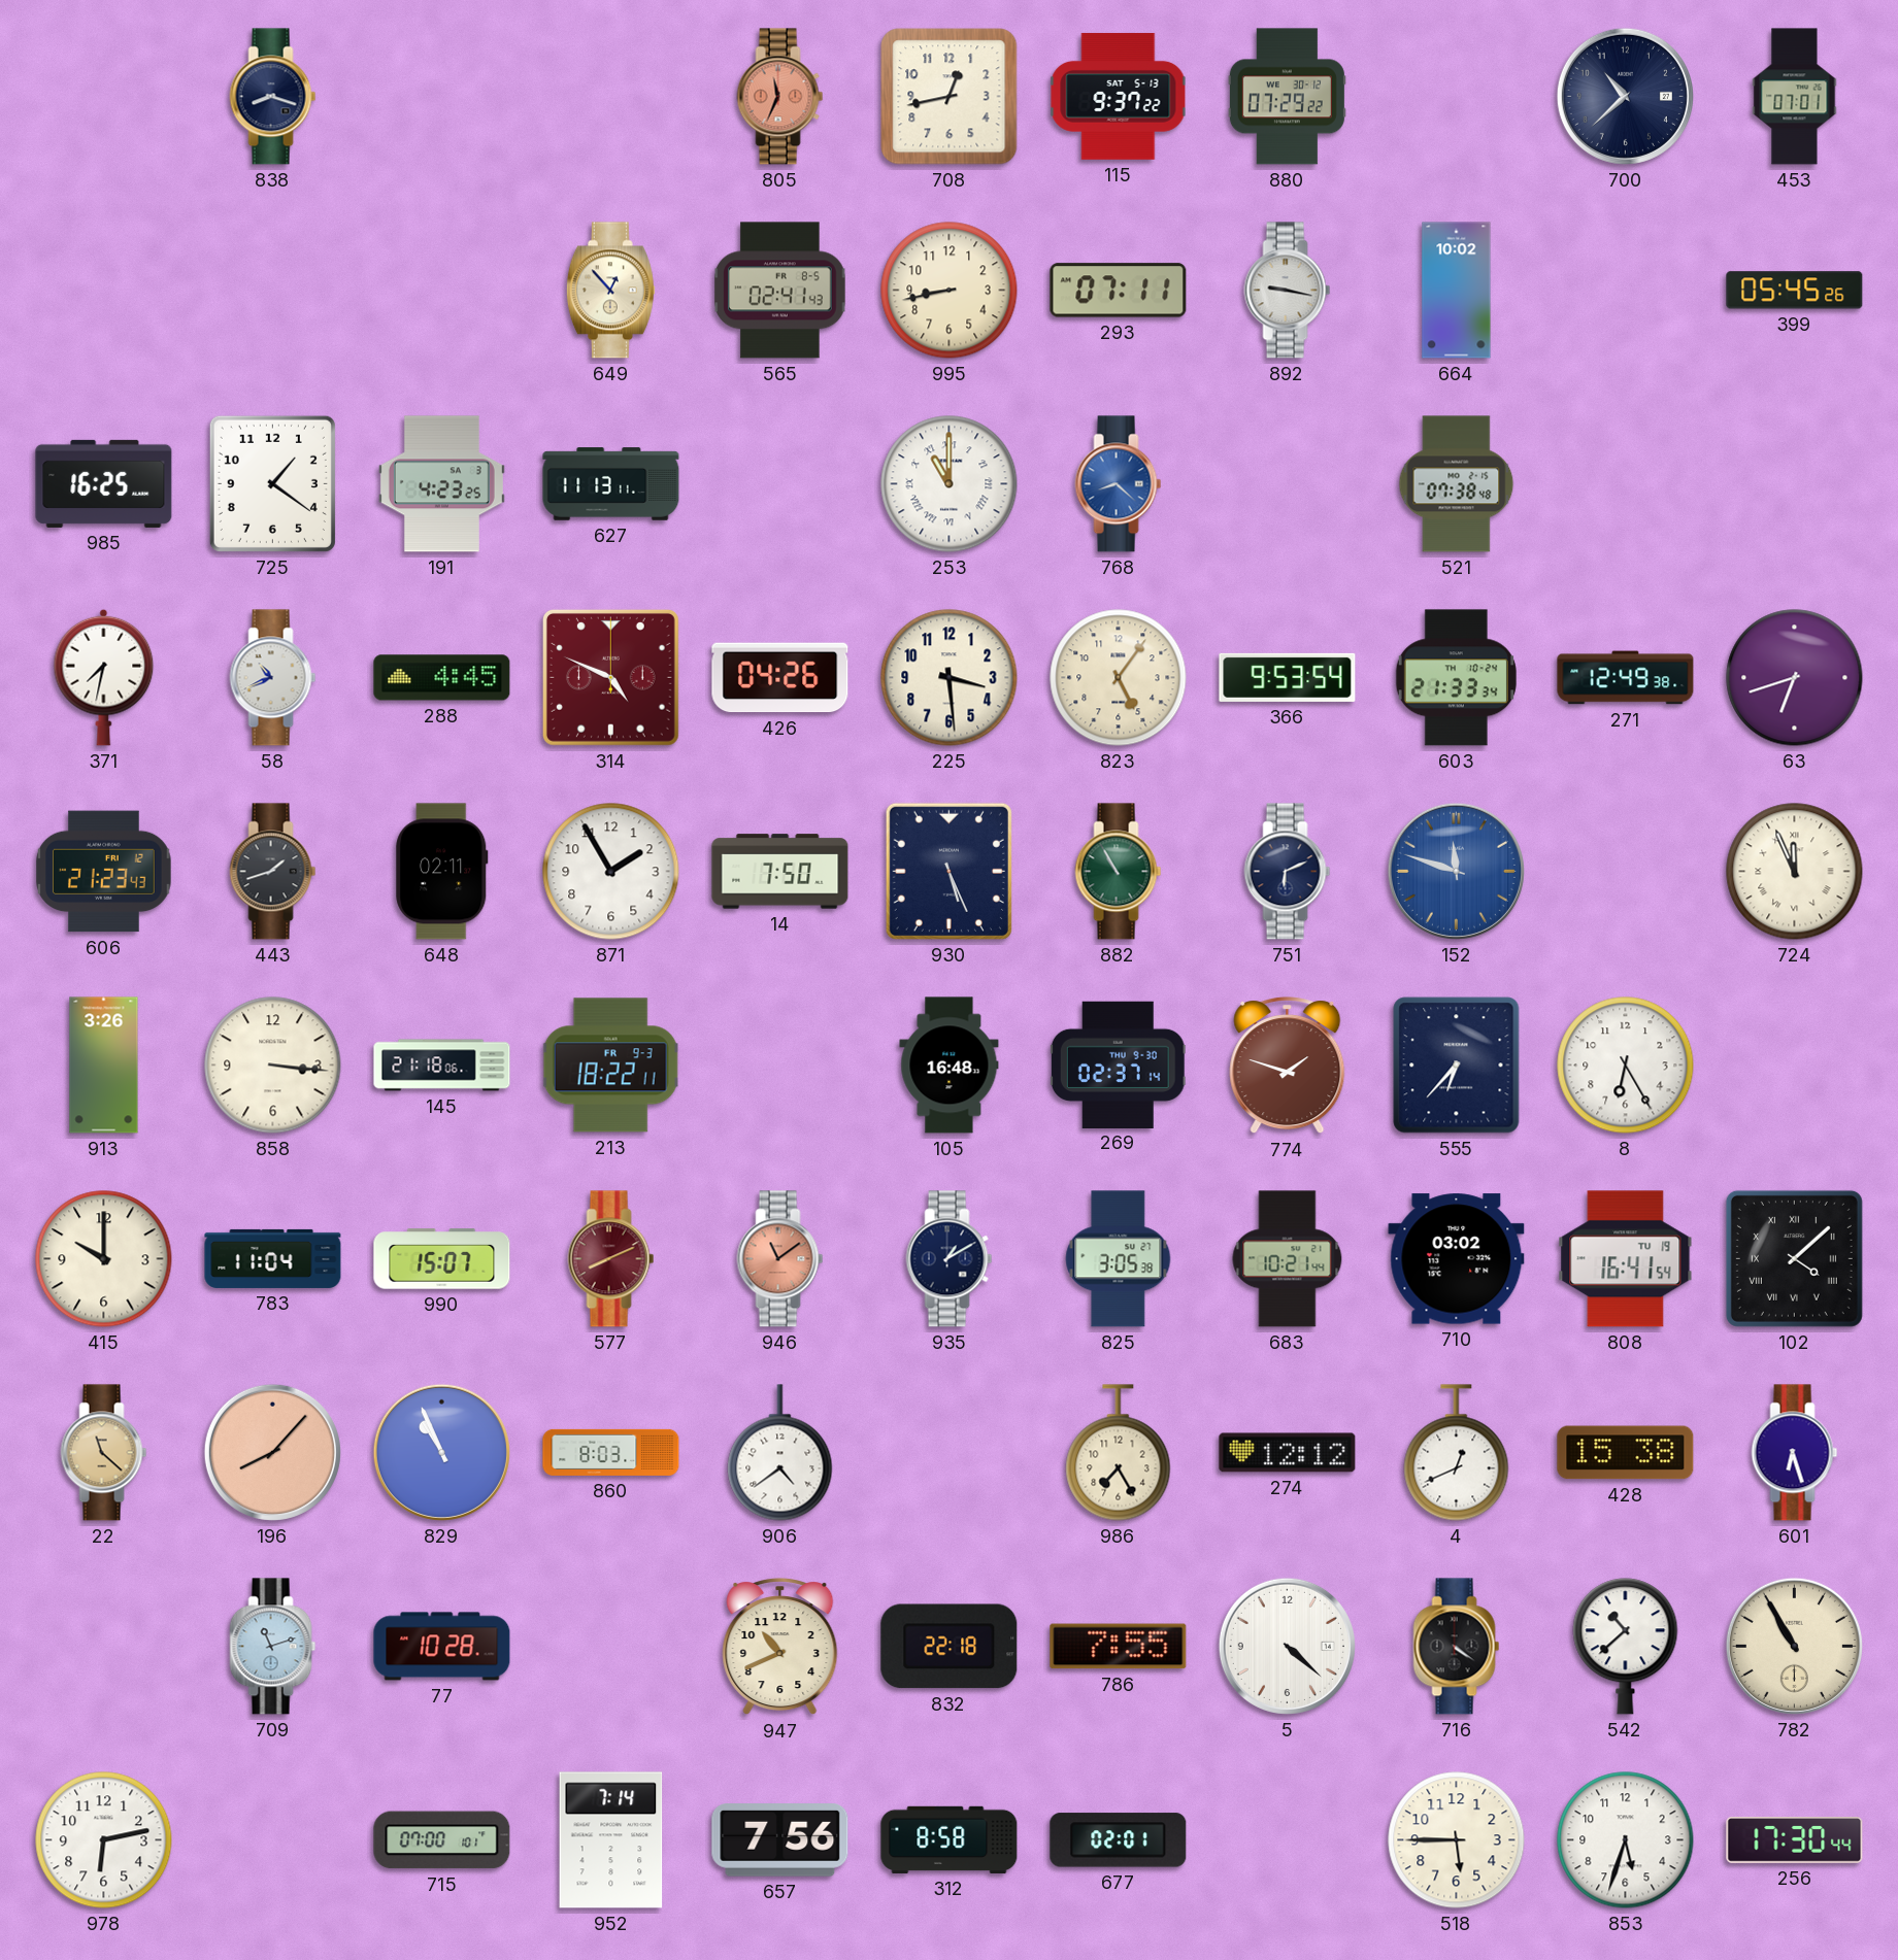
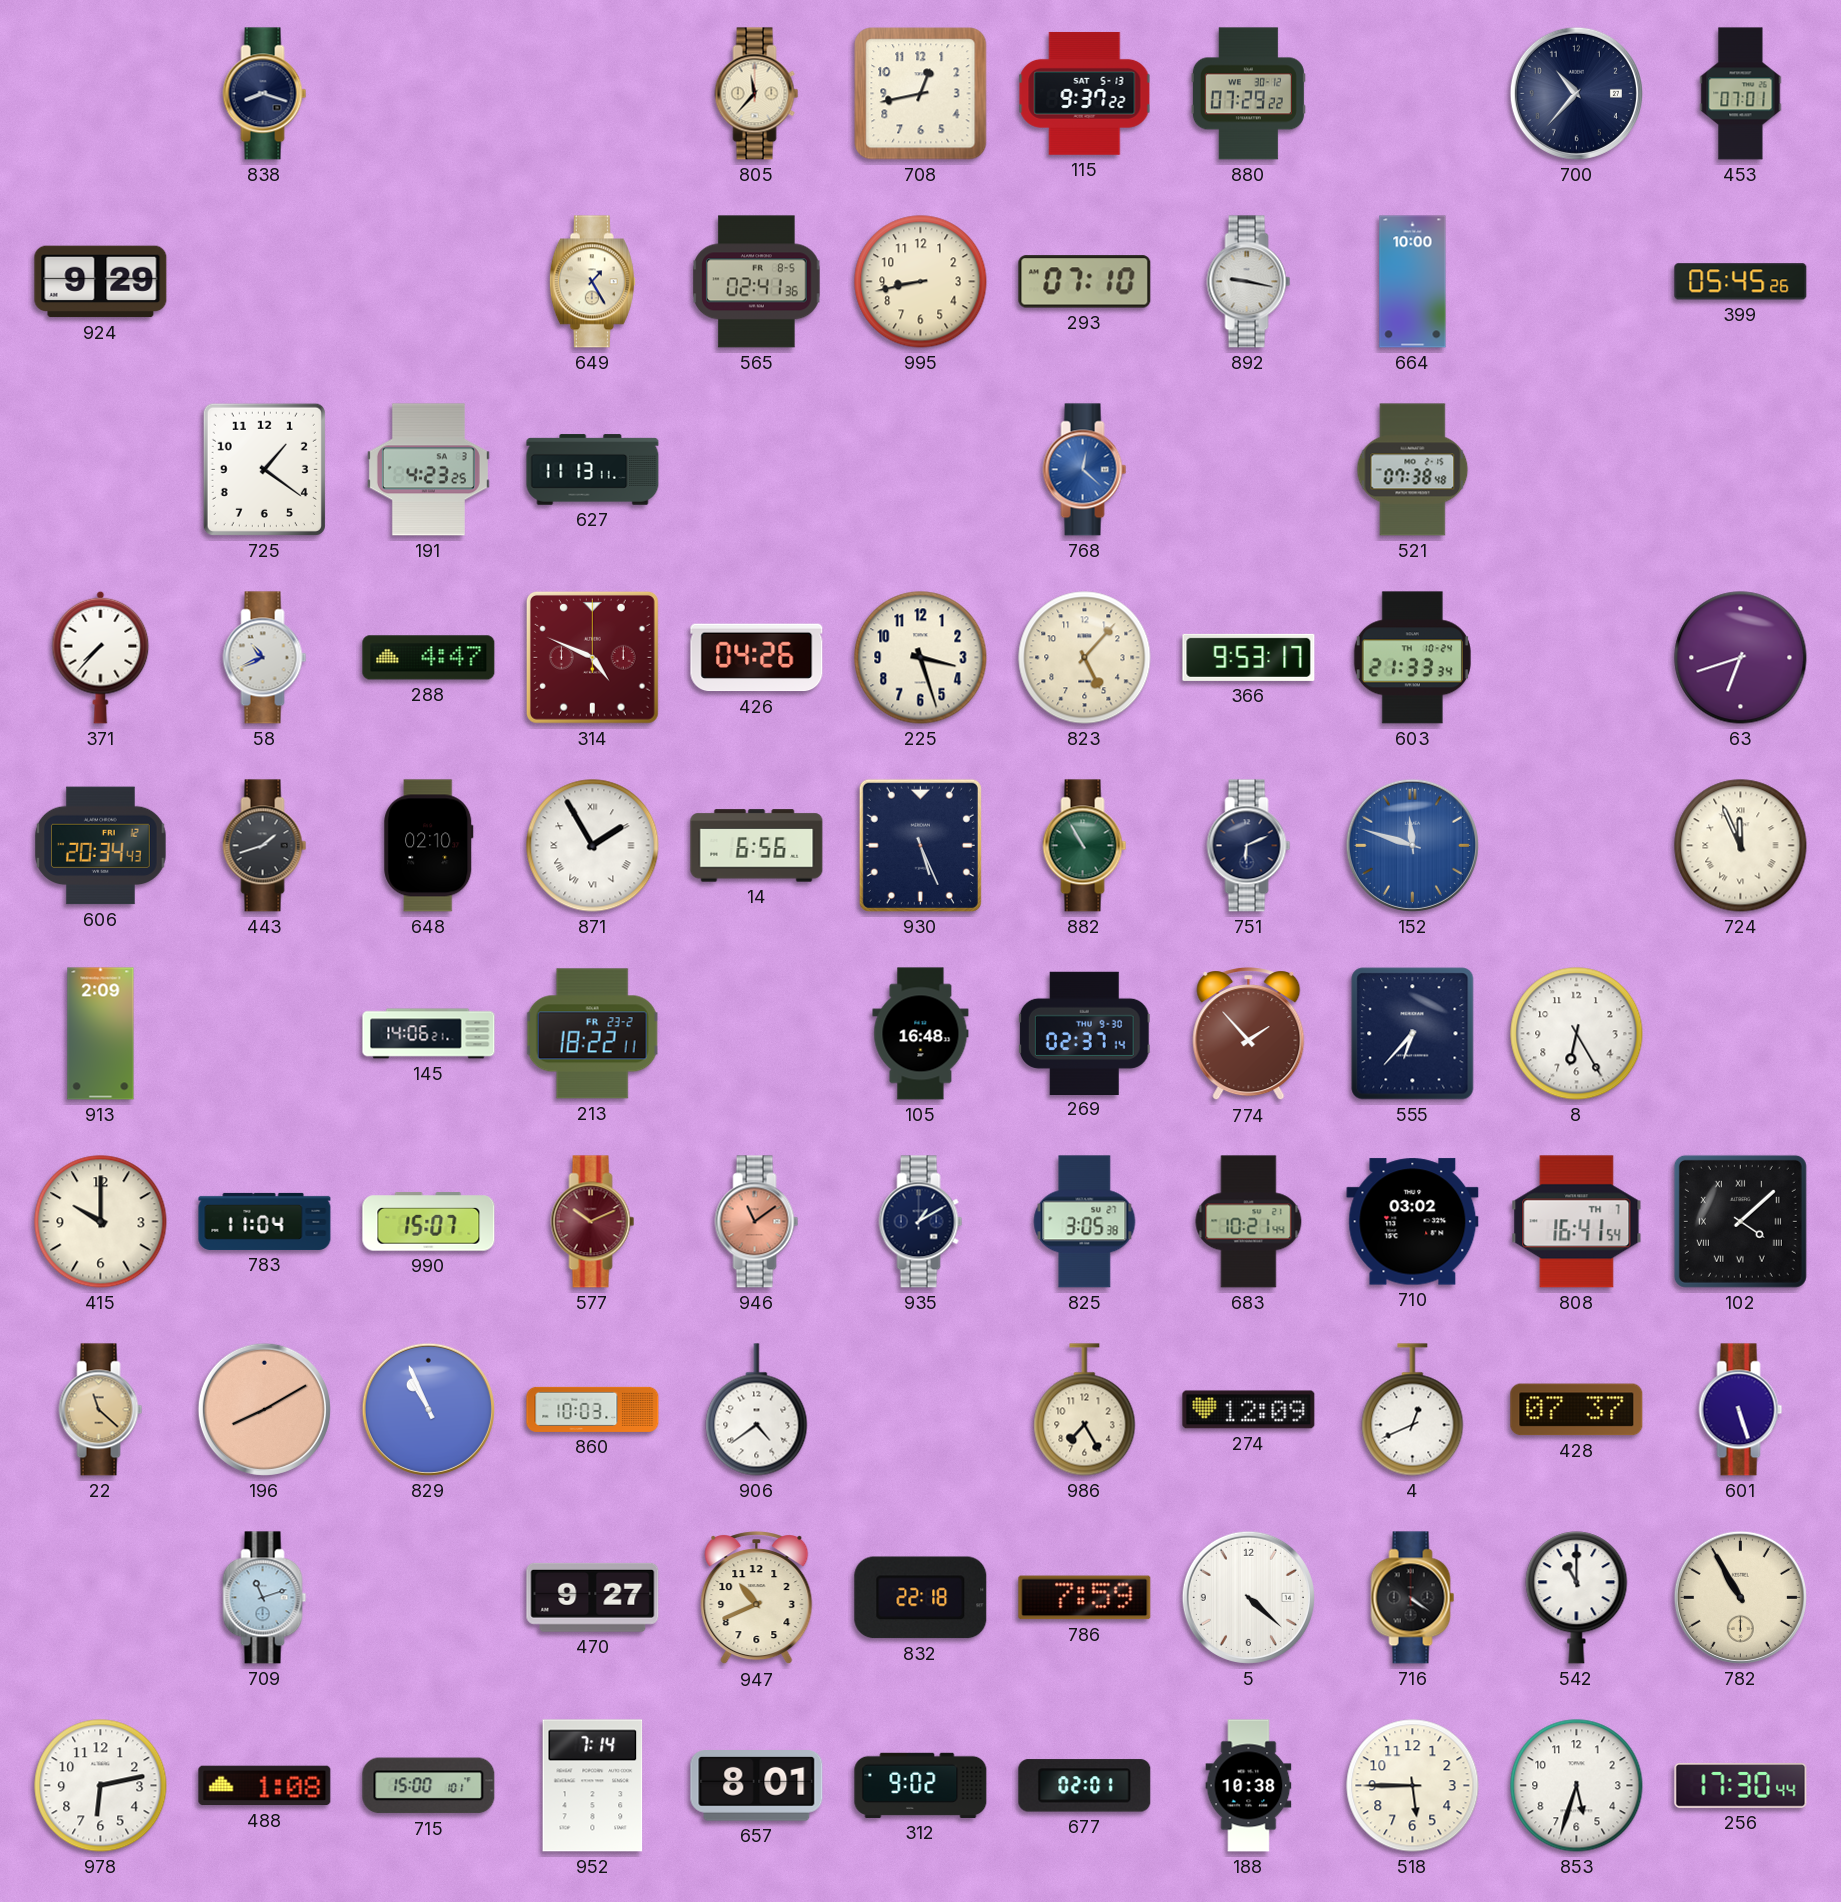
805: 11:34 -> 11:37
805 dial: salmon -> cream
700: 10:38 -> 10:37
924: none -> 9:29
649: 12:53 -> 1:25
565: 02:41:43 -> 02:41:36
293: 07:11 -> 07:10
664: 10:02 -> 10:00
985: 16:25 -> none
253: 11:00 -> none
768: 8:22 -> 12:22
371: 7:32 -> 7:37
288: 4:45 -> 4:47
225: 3:29 -> 3:27
823: 5:06 -> 5:07
366: 9:53:54 -> 9:53:17
271: 12:49 -> none
606: 21:23 -> 20:34
648: 02:11 -> 02:10
871 numerals: Arabic -> Roman
14: 7:50 -> 6:56
913: 3:26 -> 2:09
858: 3:16 -> none
145: 21:18 -> 14:06
213 date: FR 9-3 -> FR 23-2
774: 1:48 -> 1:53
577: 8:11 -> 10:11
808 date: TU 19 -> TH 7
196: 8:07 -> 8:10
860: 8:03 -> 10:03
274: 12:12 -> 12:09
428: 15:38 -> 07:37
601: 6:27 -> 5:27
77: 10:28 -> none
470: none -> 9:27
786: 7:55 -> 7:59
542: 10:38 -> 11:00
488: none -> 1:08
715: 07:00 -> 15:00
657: 7:56 -> 8:01
312: 8:58 -> 9:02
188: none -> 10:38
